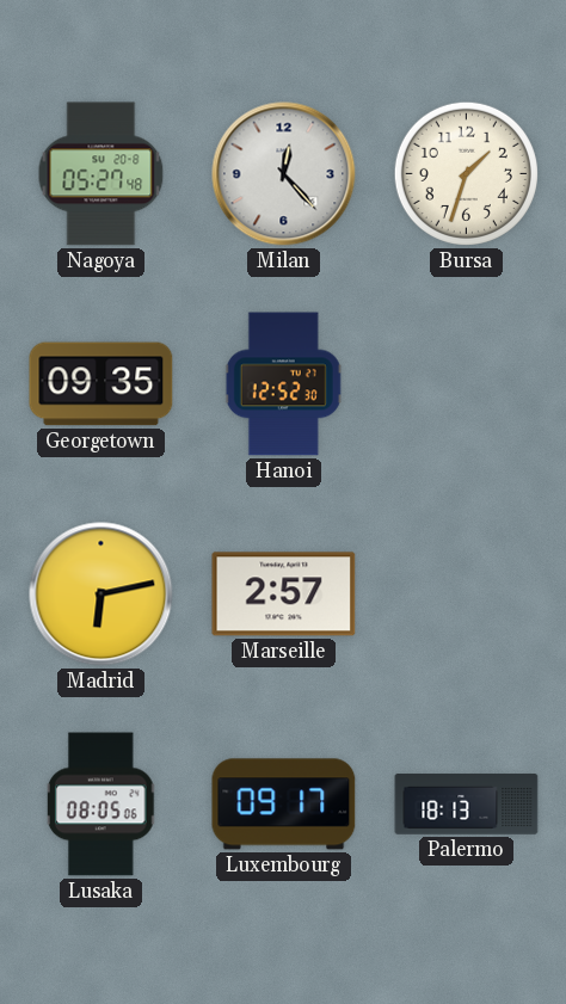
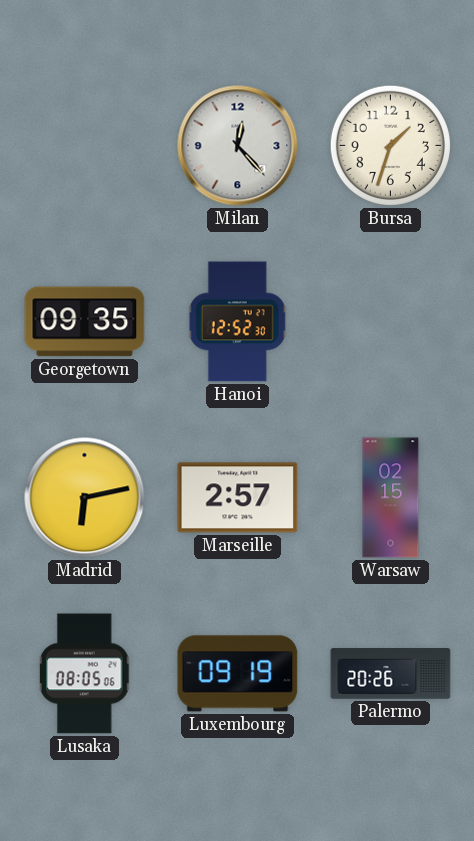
Nagoya: 05:27 -> none
Warsaw: none -> 02:15
Luxembourg: 09:17 -> 09:19
Palermo: 18:13 -> 20:26
